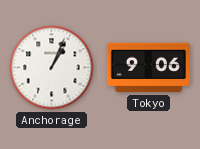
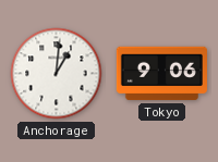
Anchorage: 1:04 -> 1:01
